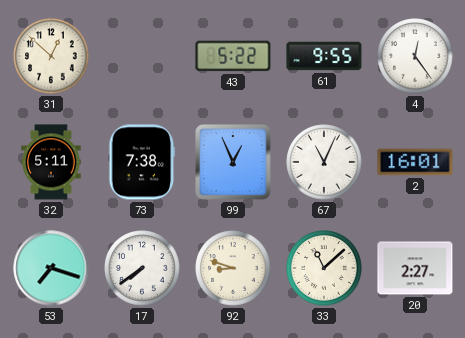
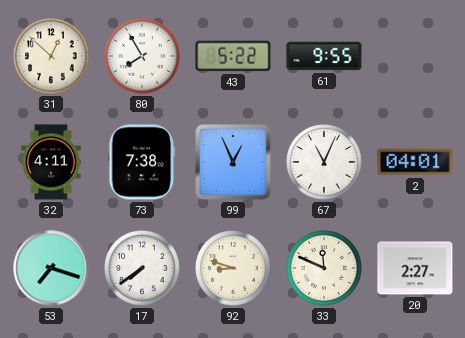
80: none -> 7:55
4: 12:24 -> none
32: 5:11 -> 4:11
2: 16:01 -> 04:01
33: 11:08 -> 11:49
